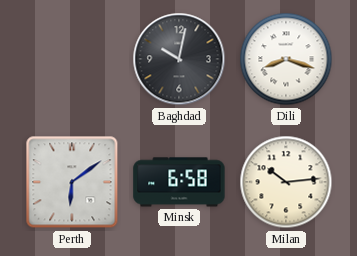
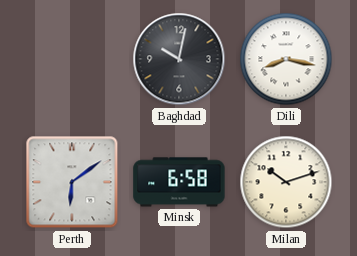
Dili: 8:18 -> 8:17
Milan: 10:14 -> 10:12
